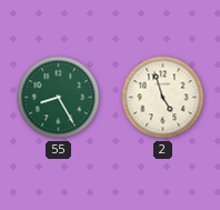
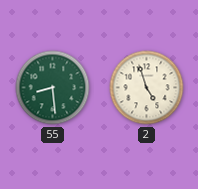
55: 8:25 -> 8:29
